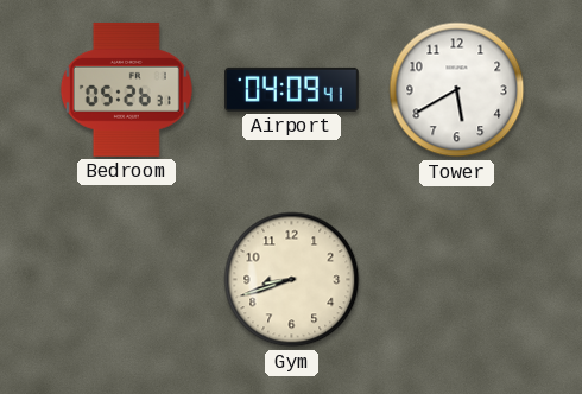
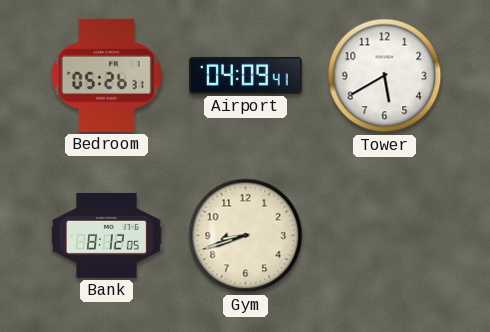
Bank: none -> 8:12
